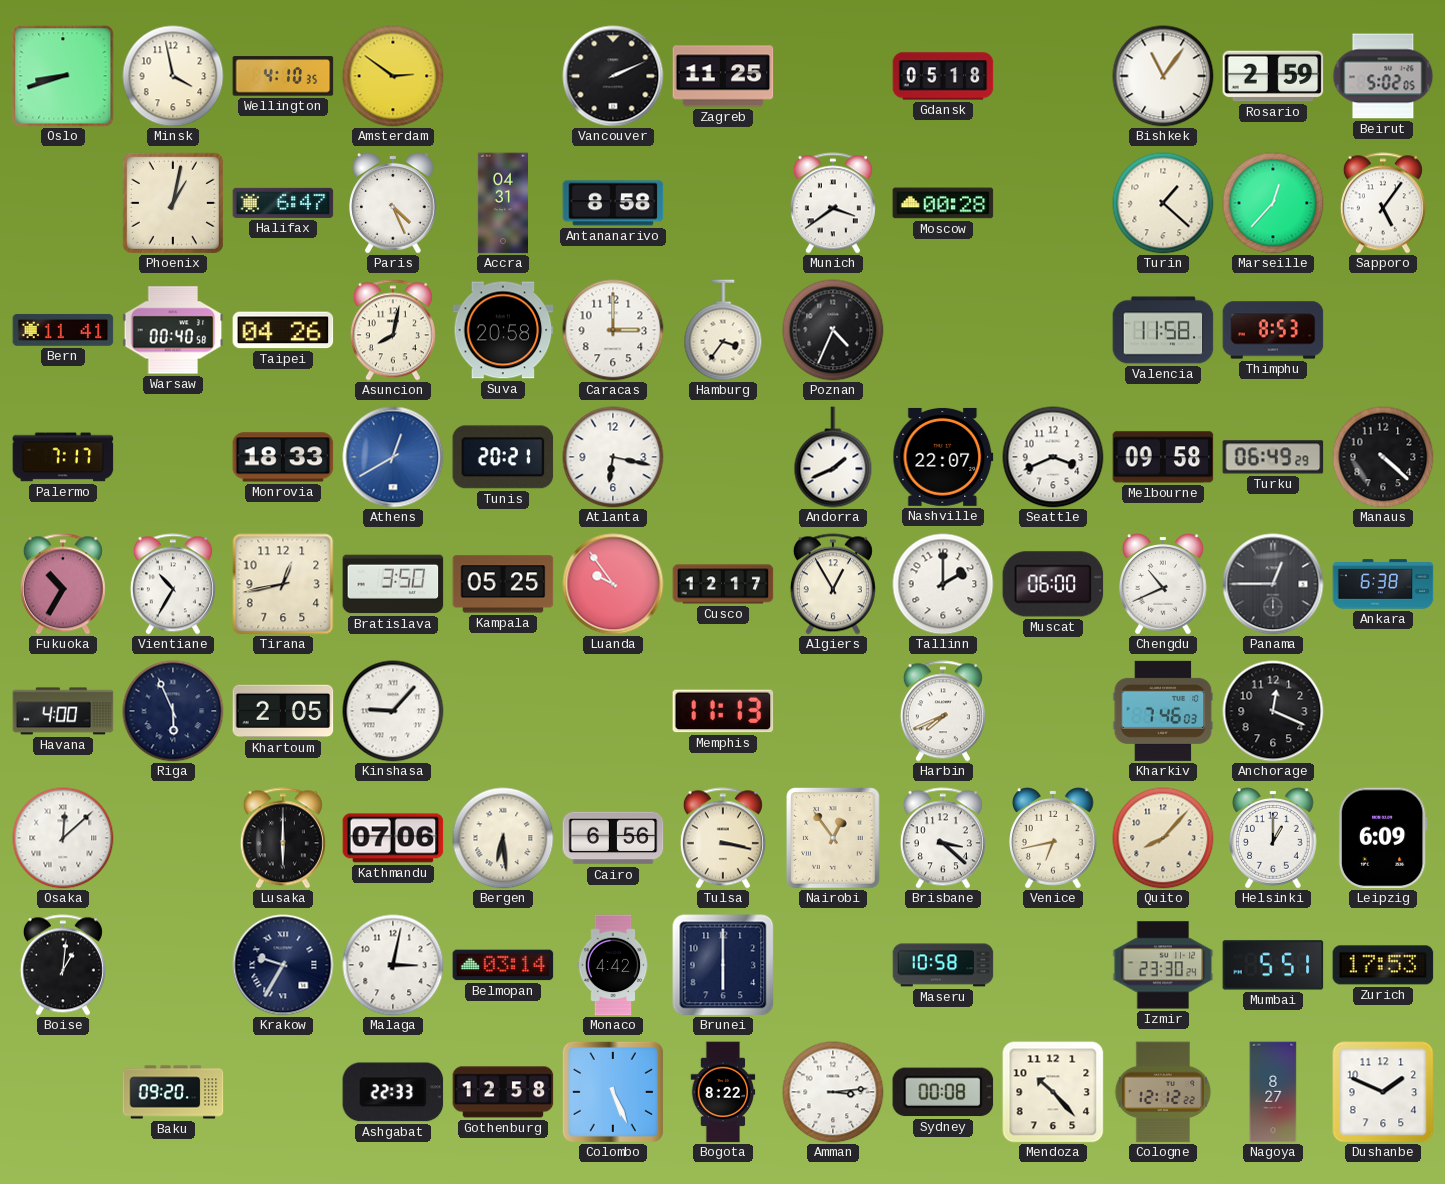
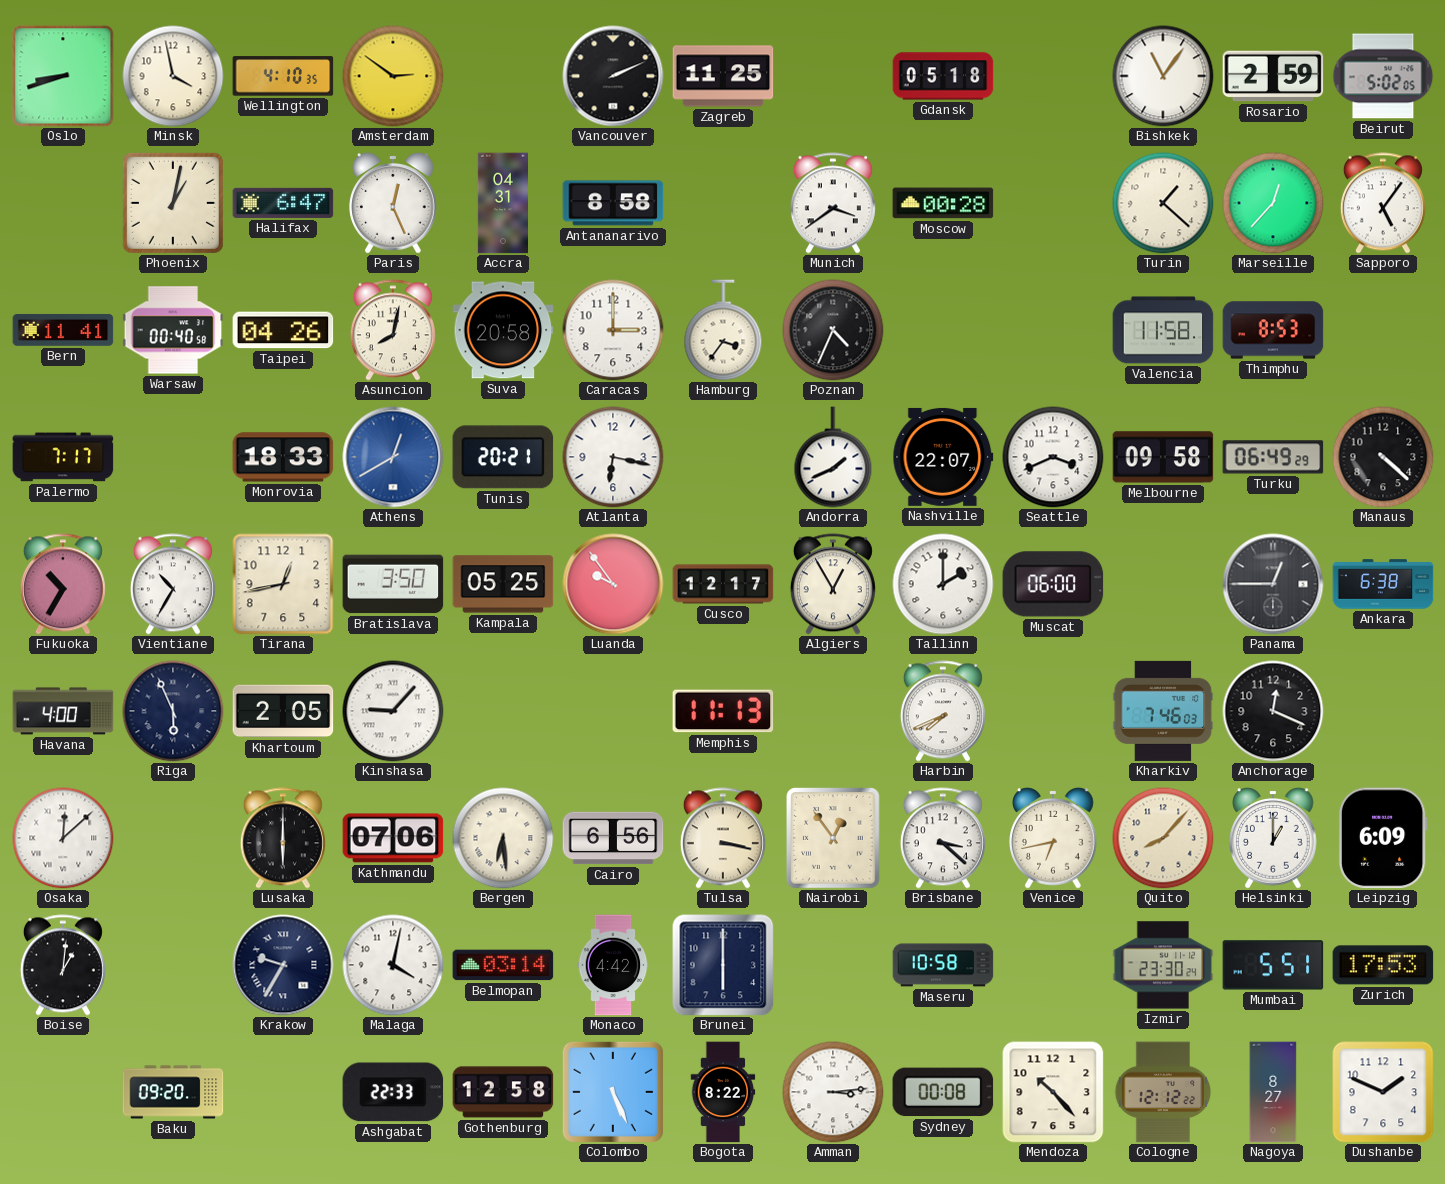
Paris: 4:26 -> 12:26
Chengdu: 10:41 -> none
Malaga: 3:02 -> 4:02
